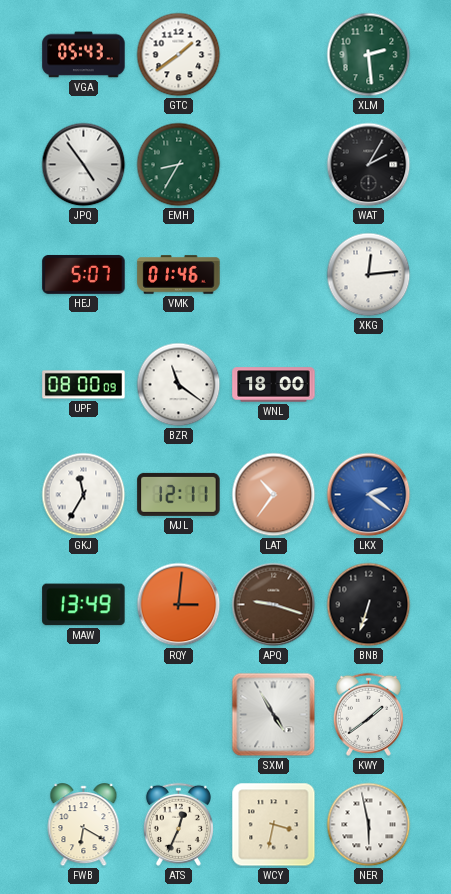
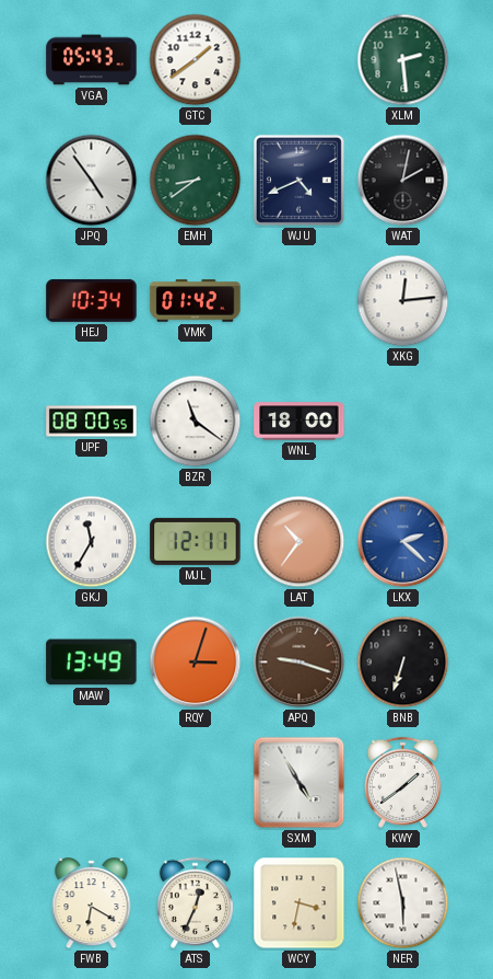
EMH: 8:35 -> 8:39
WJU: none -> 4:41
WAT: 2:05 -> 2:02
HEJ: 5:07 -> 10:34
VMK: 01:46 -> 01:42
UPF: 08:00:09 -> 08:00:55
LKX: 2:21 -> 2:22
RQY: 3:01 -> 3:03
